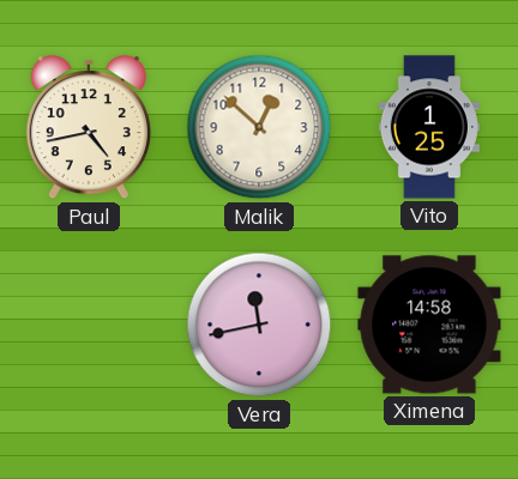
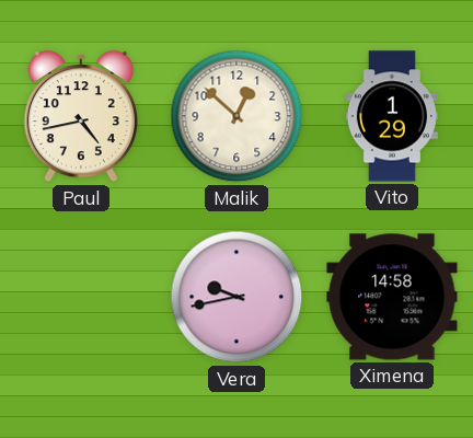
Vito: 1:25 -> 1:29
Vera: 11:43 -> 9:43
